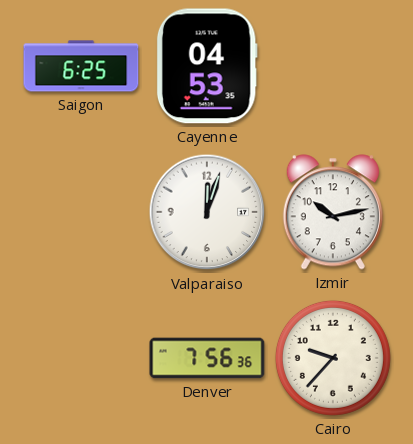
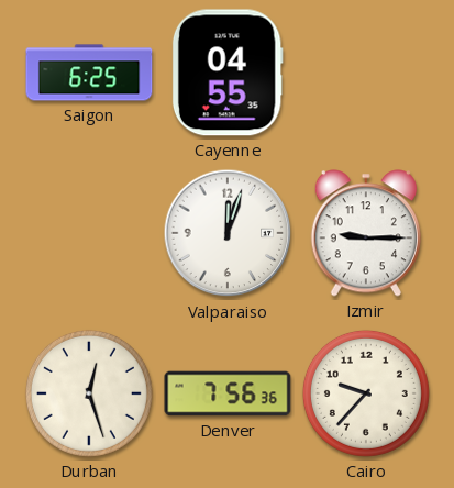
Cayenne: 04:53 -> 04:55
Izmir: 10:13 -> 9:15
Durban: none -> 12:27
